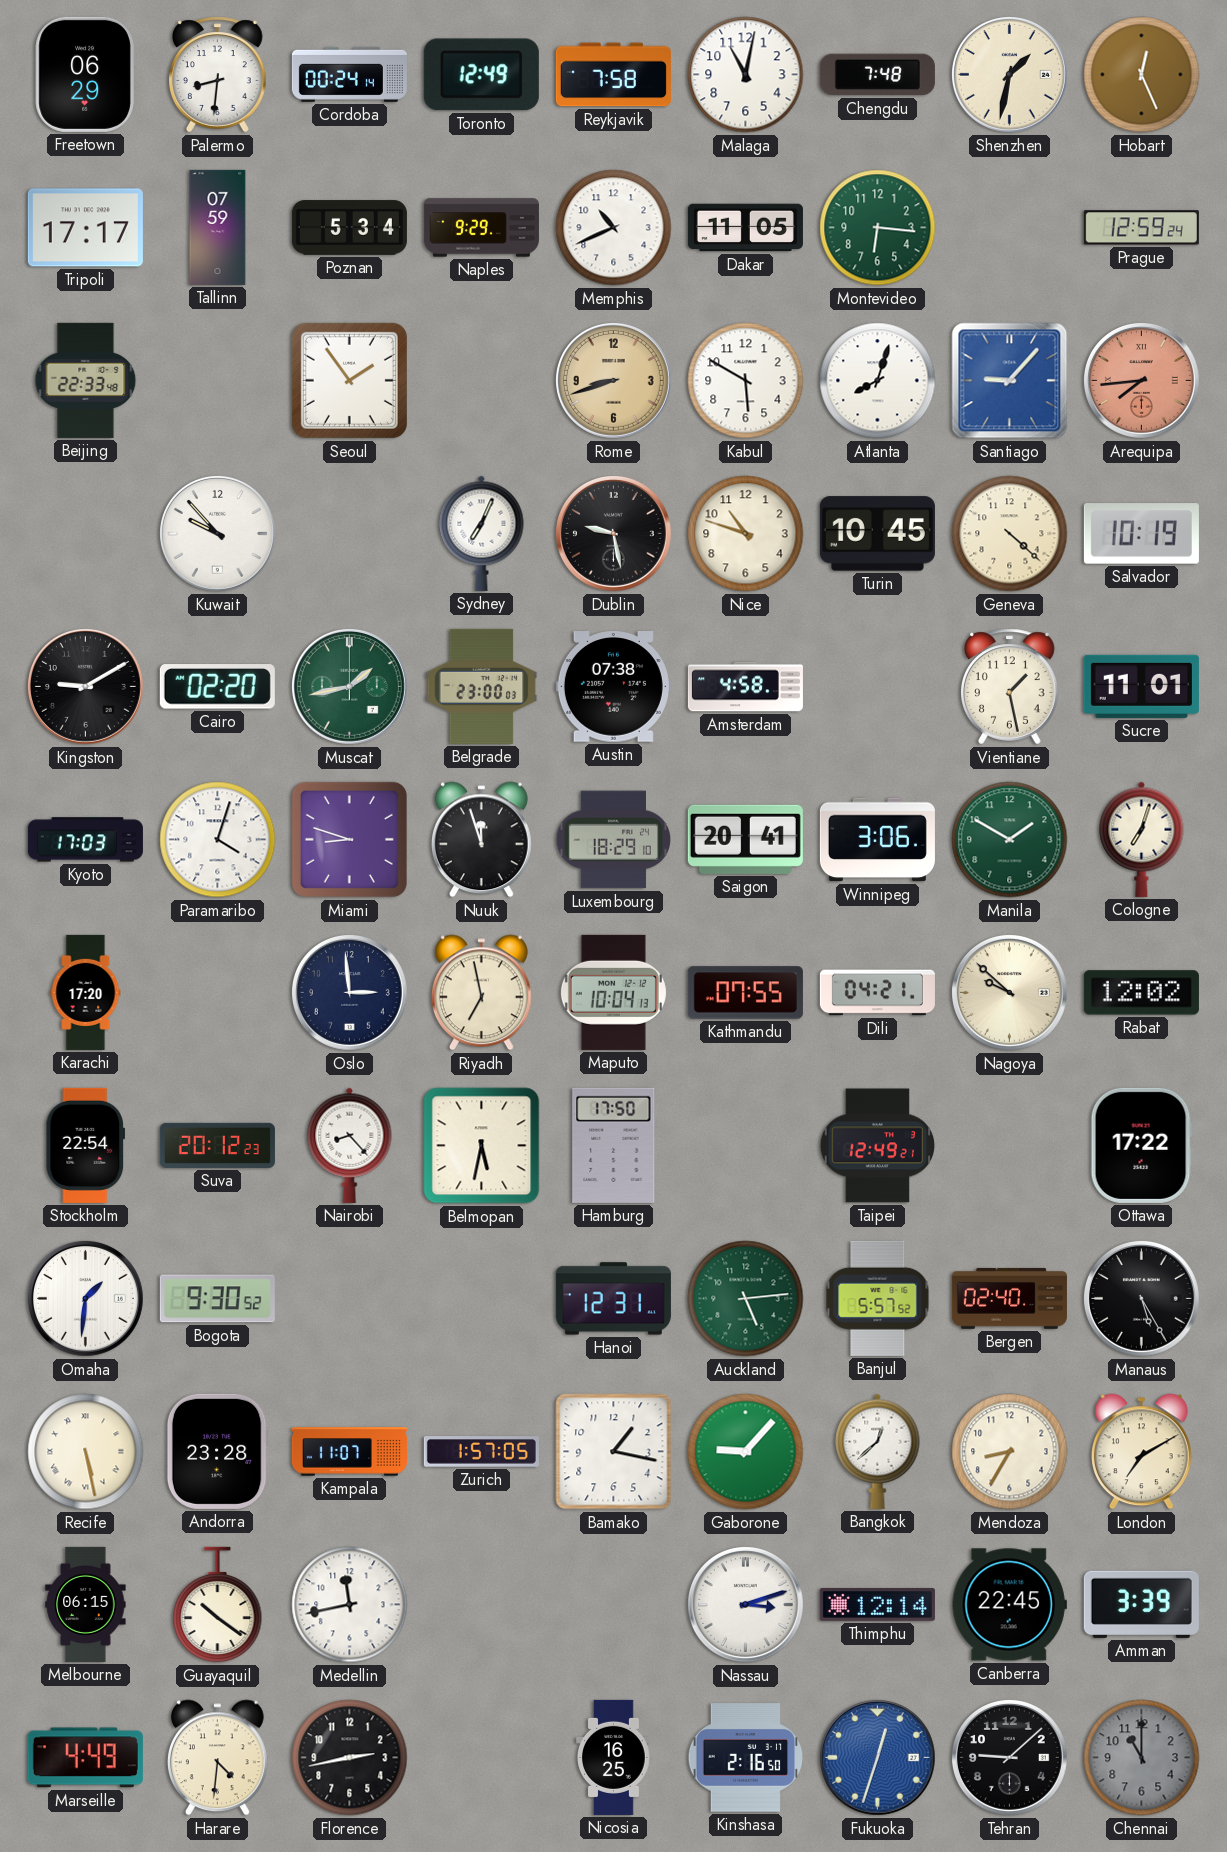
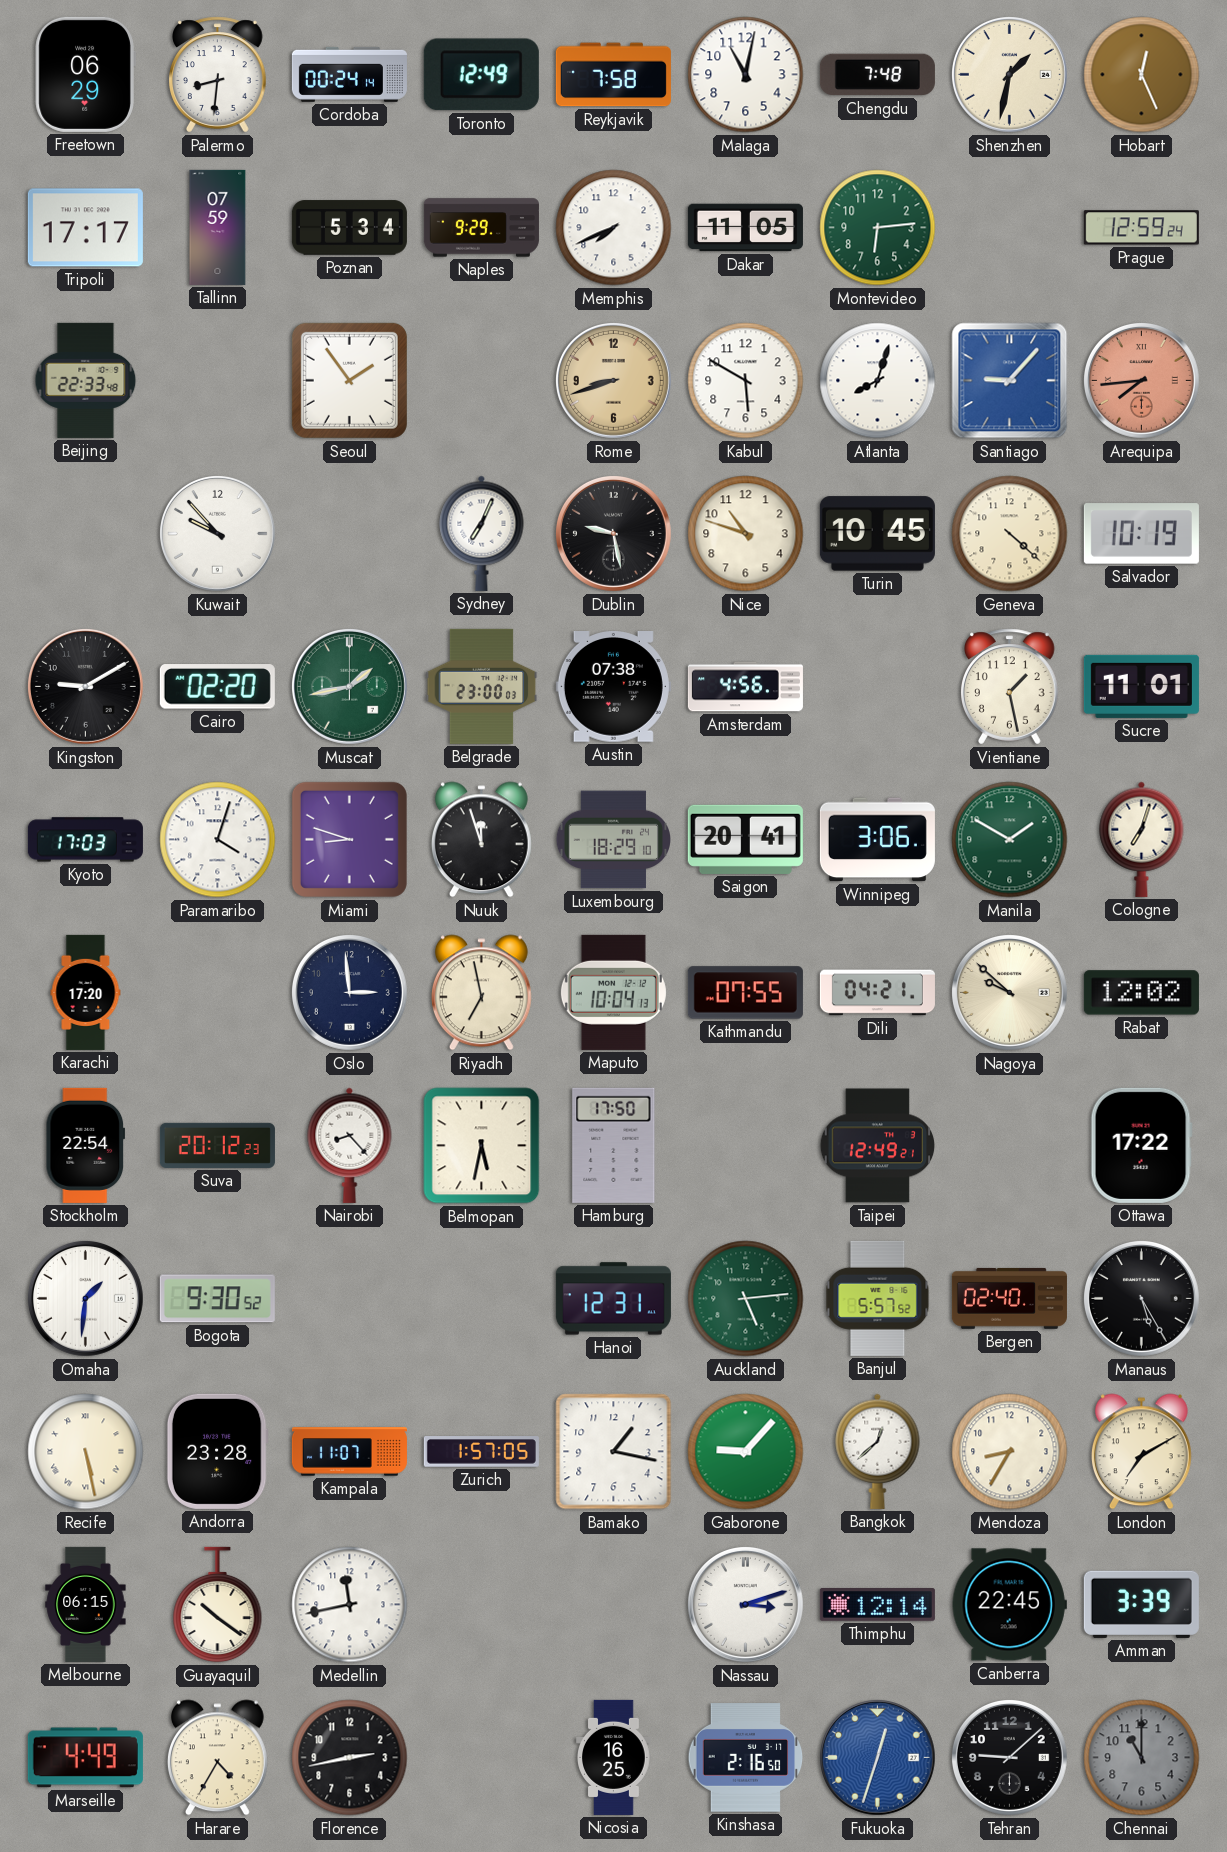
Memphis: 10:41 -> 7:41
Montevideo: 6:16 -> 6:14
Amsterdam: 4:58 -> 4:56
Harare: 4:31 -> 4:35
